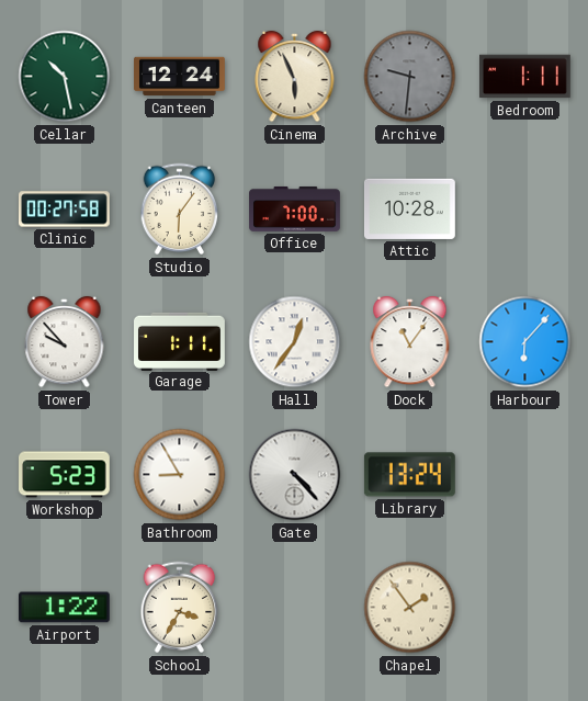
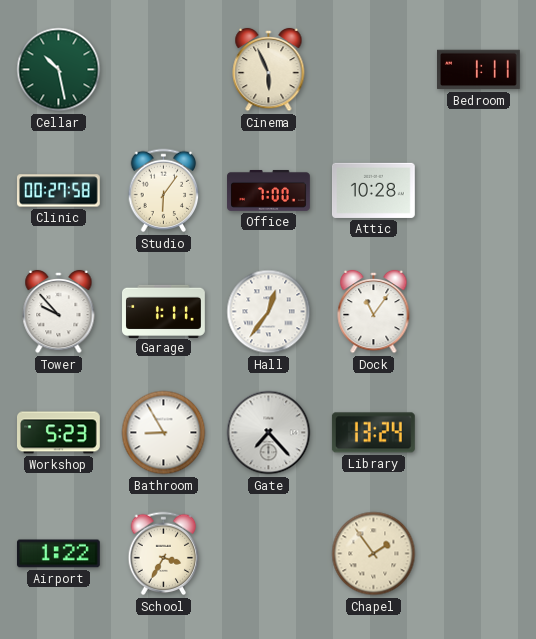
Canteen: 12:24 -> none
Archive: 9:31 -> none
Harbour: 6:07 -> none
Gate: 4:23 -> 7:23
